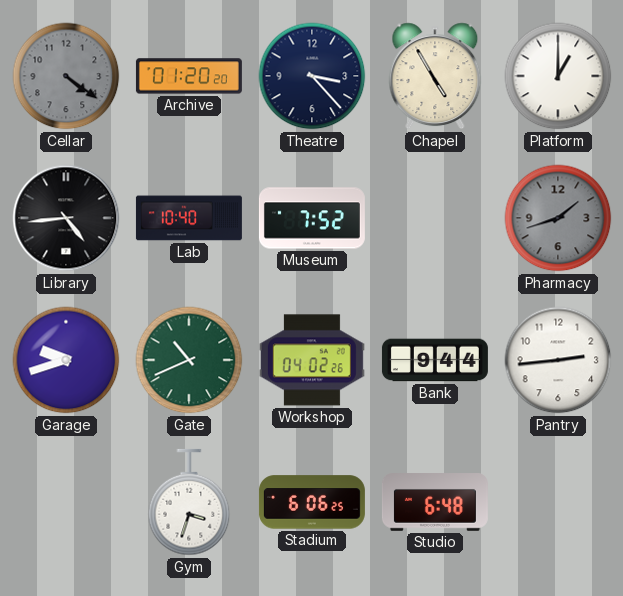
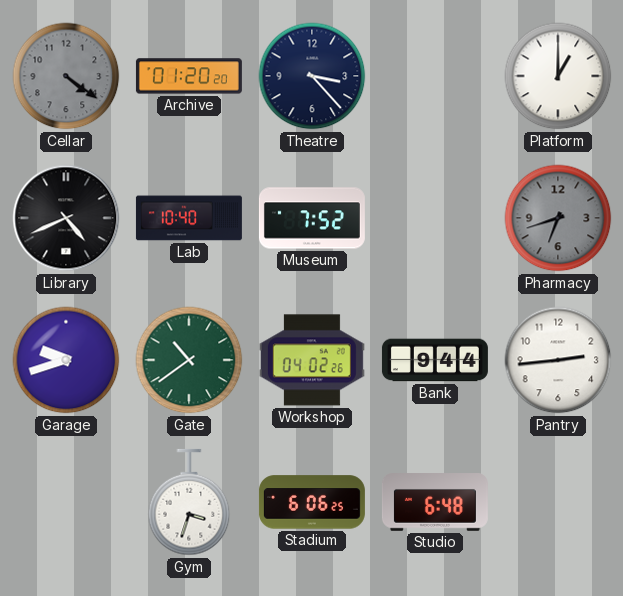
Chapel: 4:55 -> none
Library: 4:44 -> 4:41
Pharmacy: 1:42 -> 6:42
Gate: 10:41 -> 10:39
